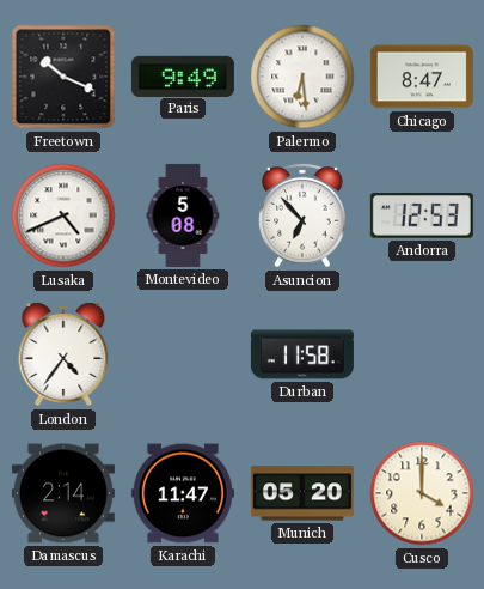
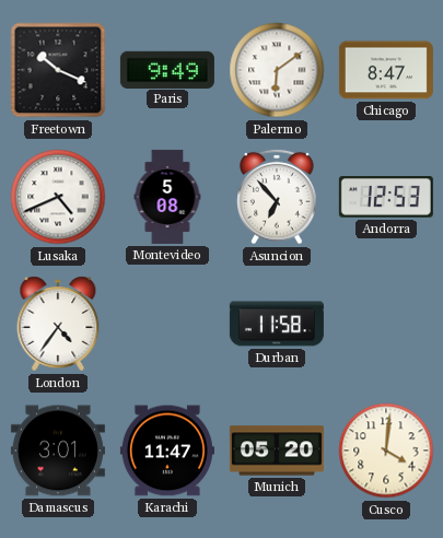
Palermo: 6:29 -> 6:09
Damascus: 2:14 -> 3:01
Cusco: 4:00 -> 4:01
